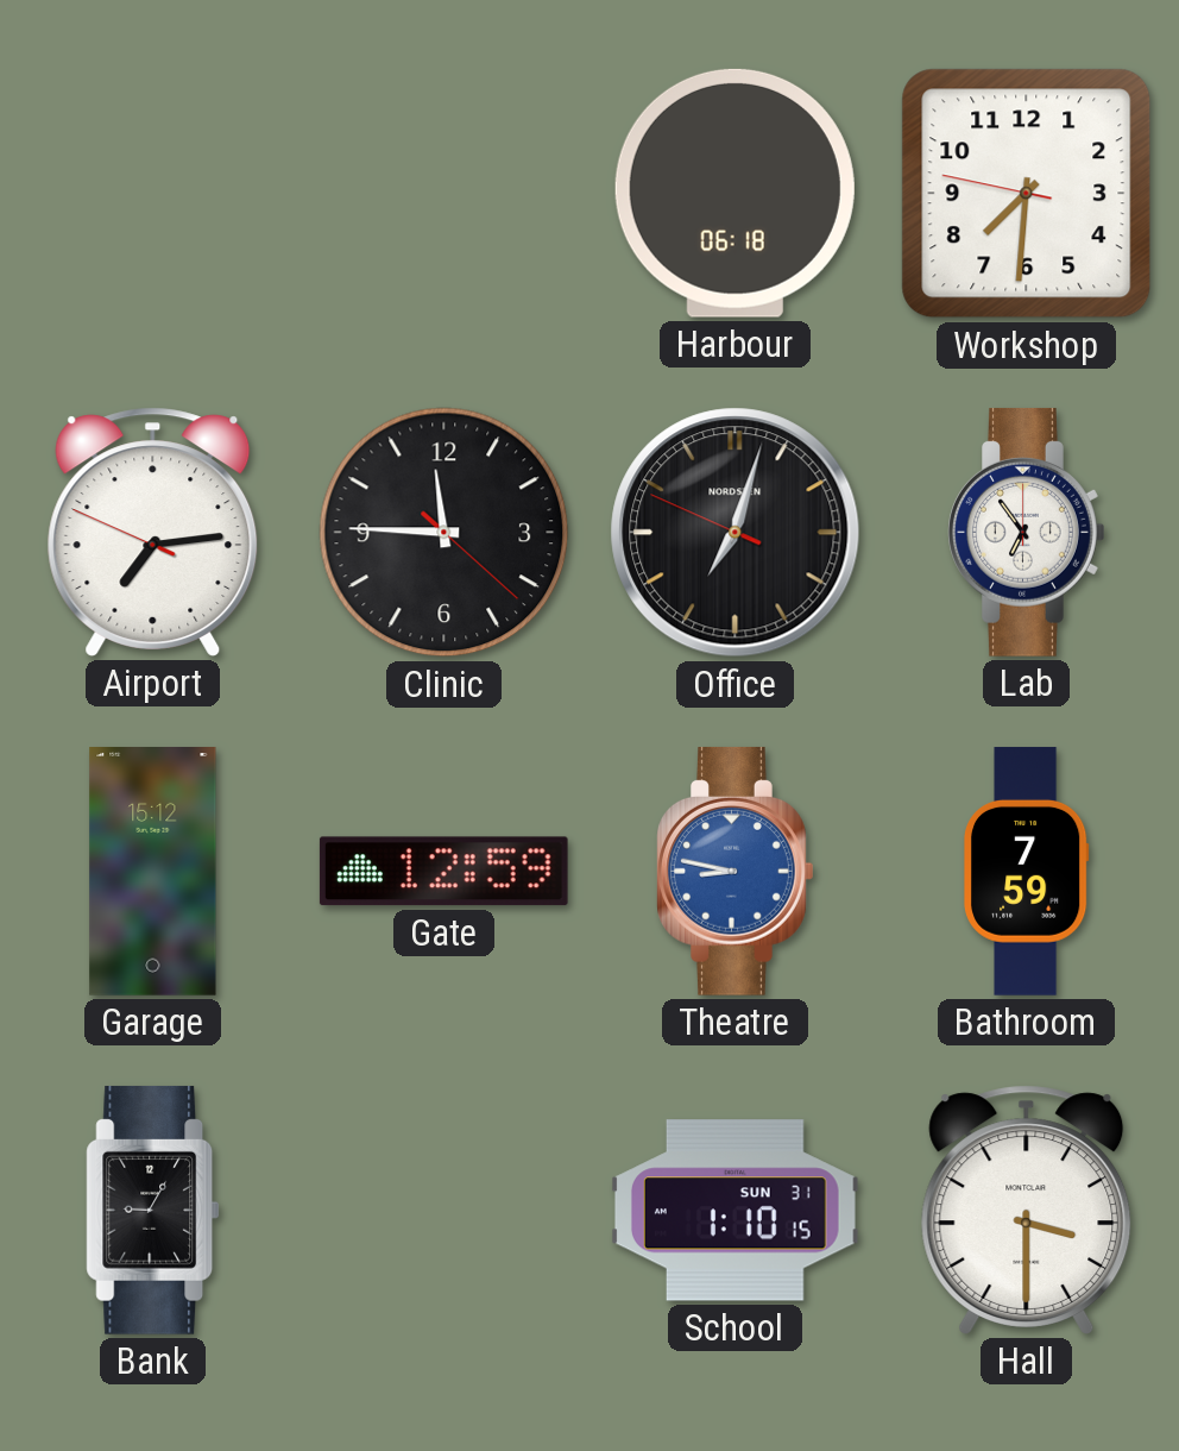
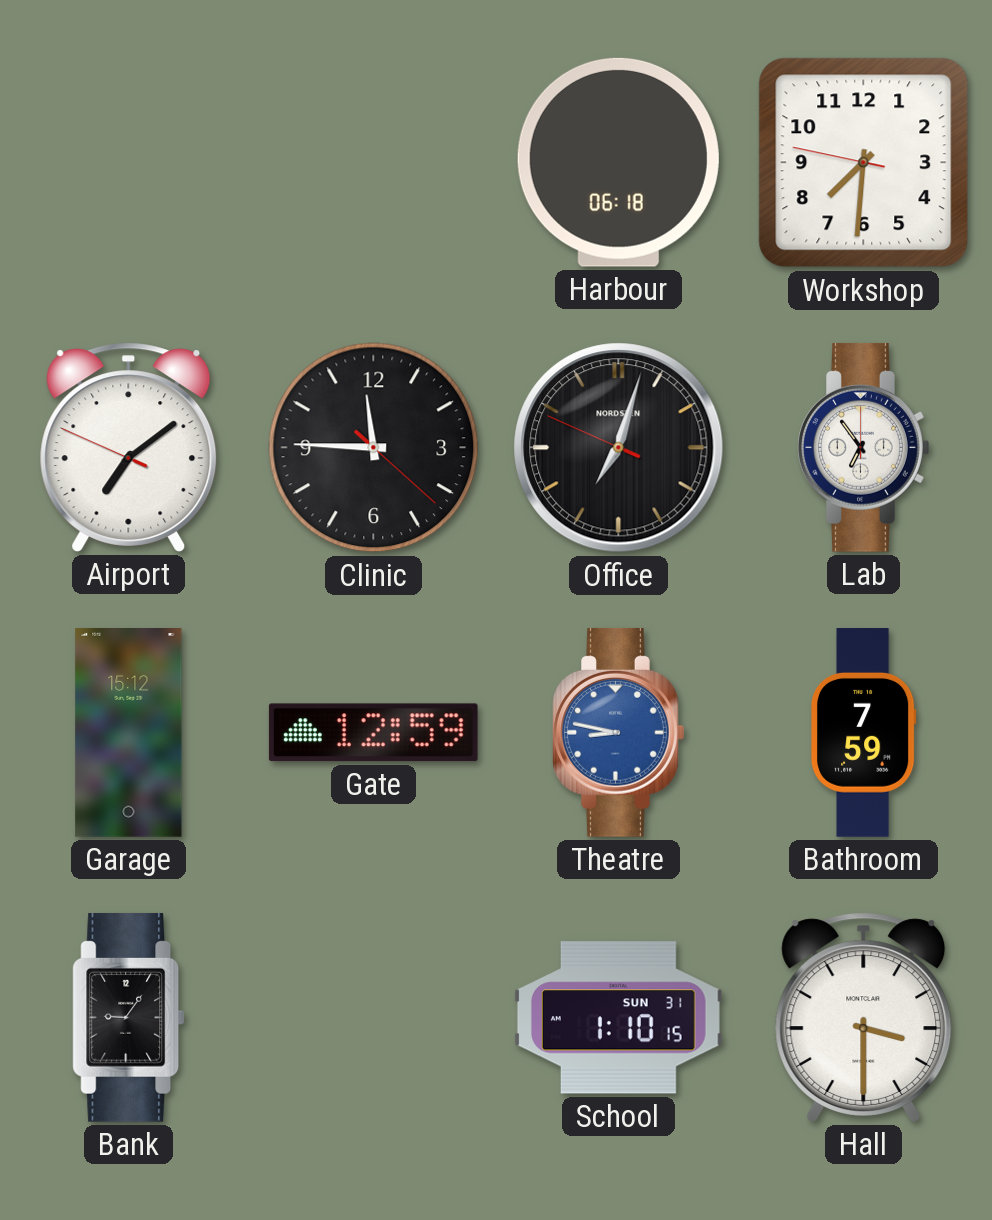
Airport: 7:13 -> 7:08
Bank: 9:05 -> 9:06
